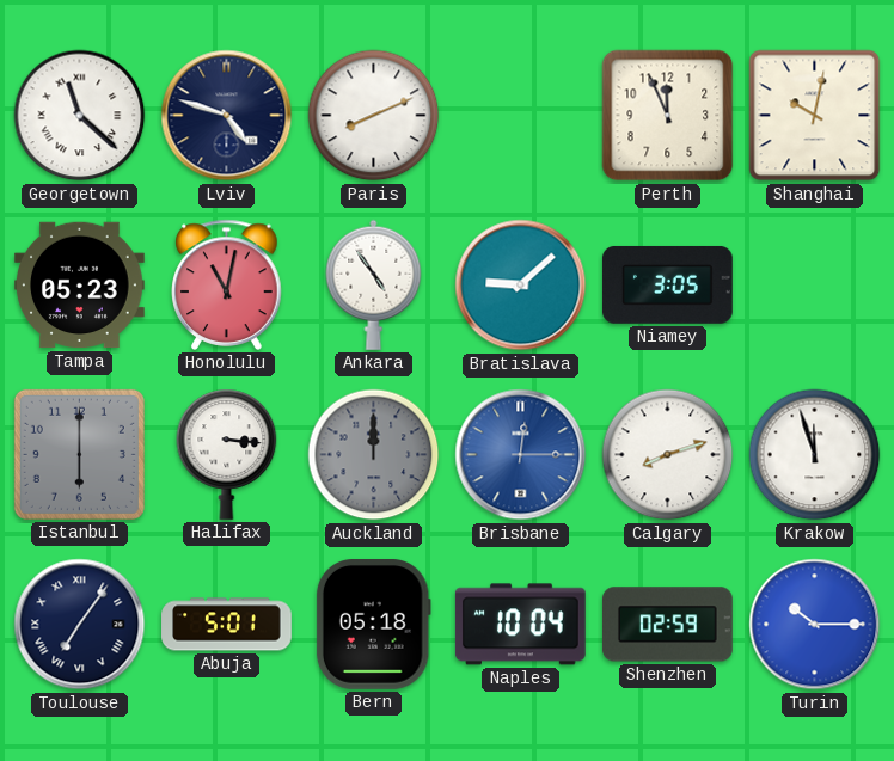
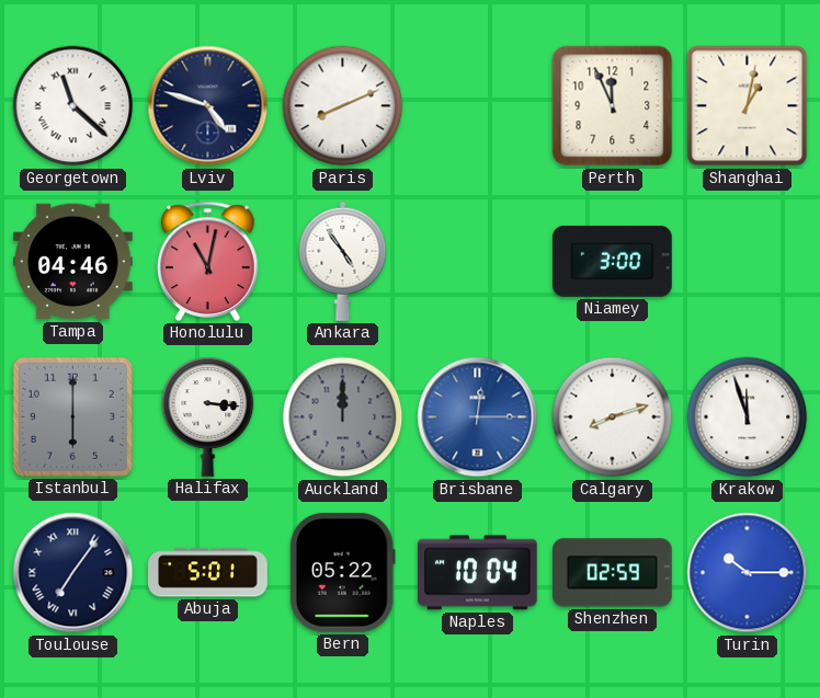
Shanghai: 10:02 -> 1:02
Tampa: 05:23 -> 04:46
Bratislava: 9:08 -> none
Niamey: 3:05 -> 3:00
Bern: 05:18 -> 05:22
